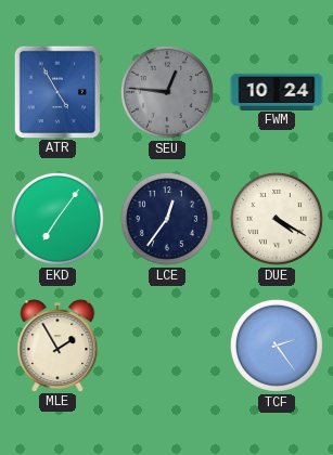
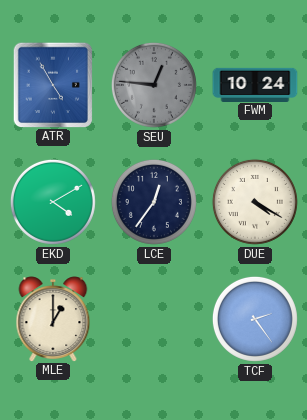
EKD: 7:06 -> 4:10
MLE: 1:55 -> 1:00
